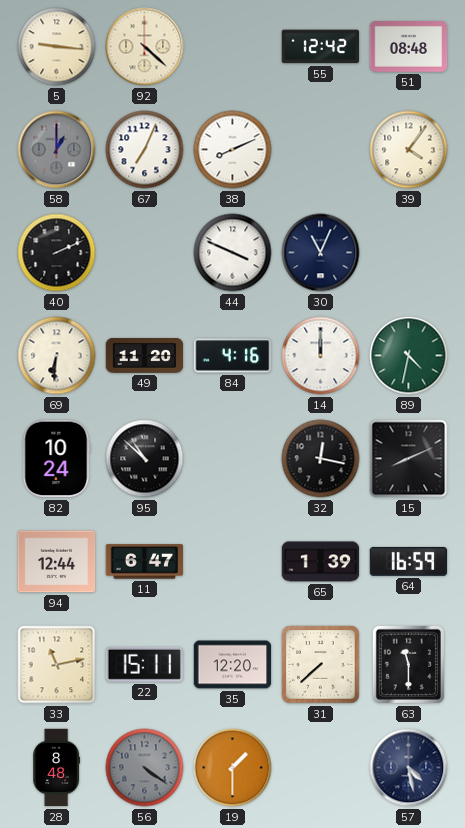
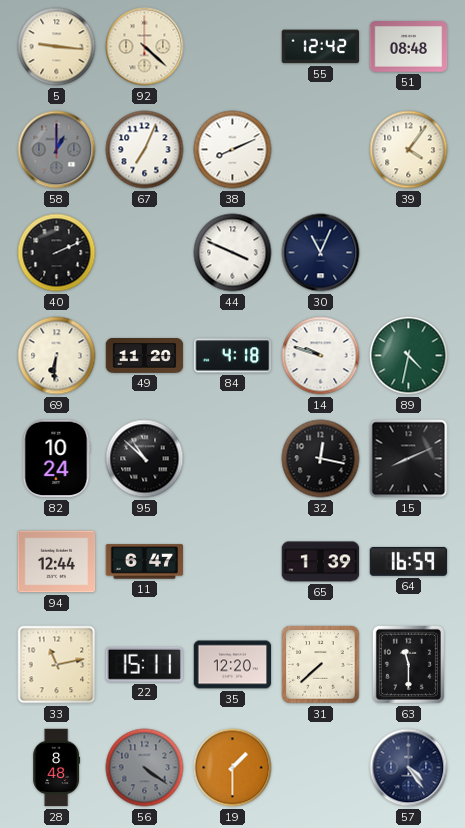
84: 4:16 -> 4:18
14: 12:00 -> 9:48
57: 4:28 -> 4:24
